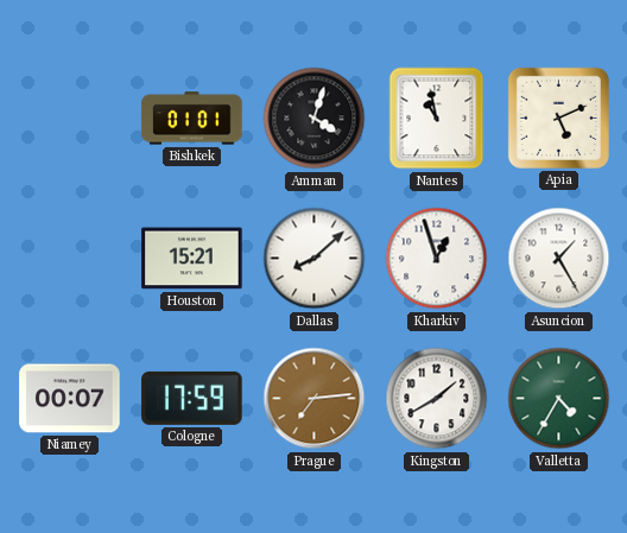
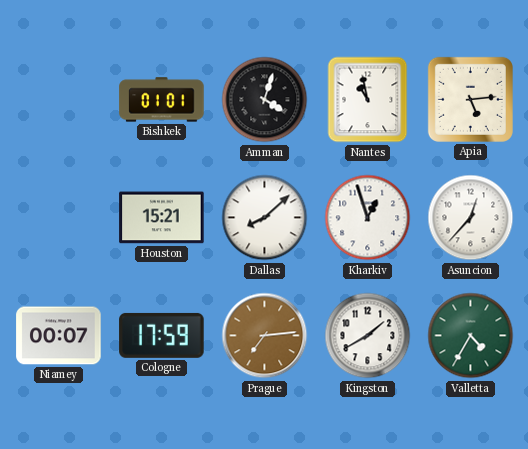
Apia: 5:11 -> 5:14
Asuncion: 1:25 -> 12:37
